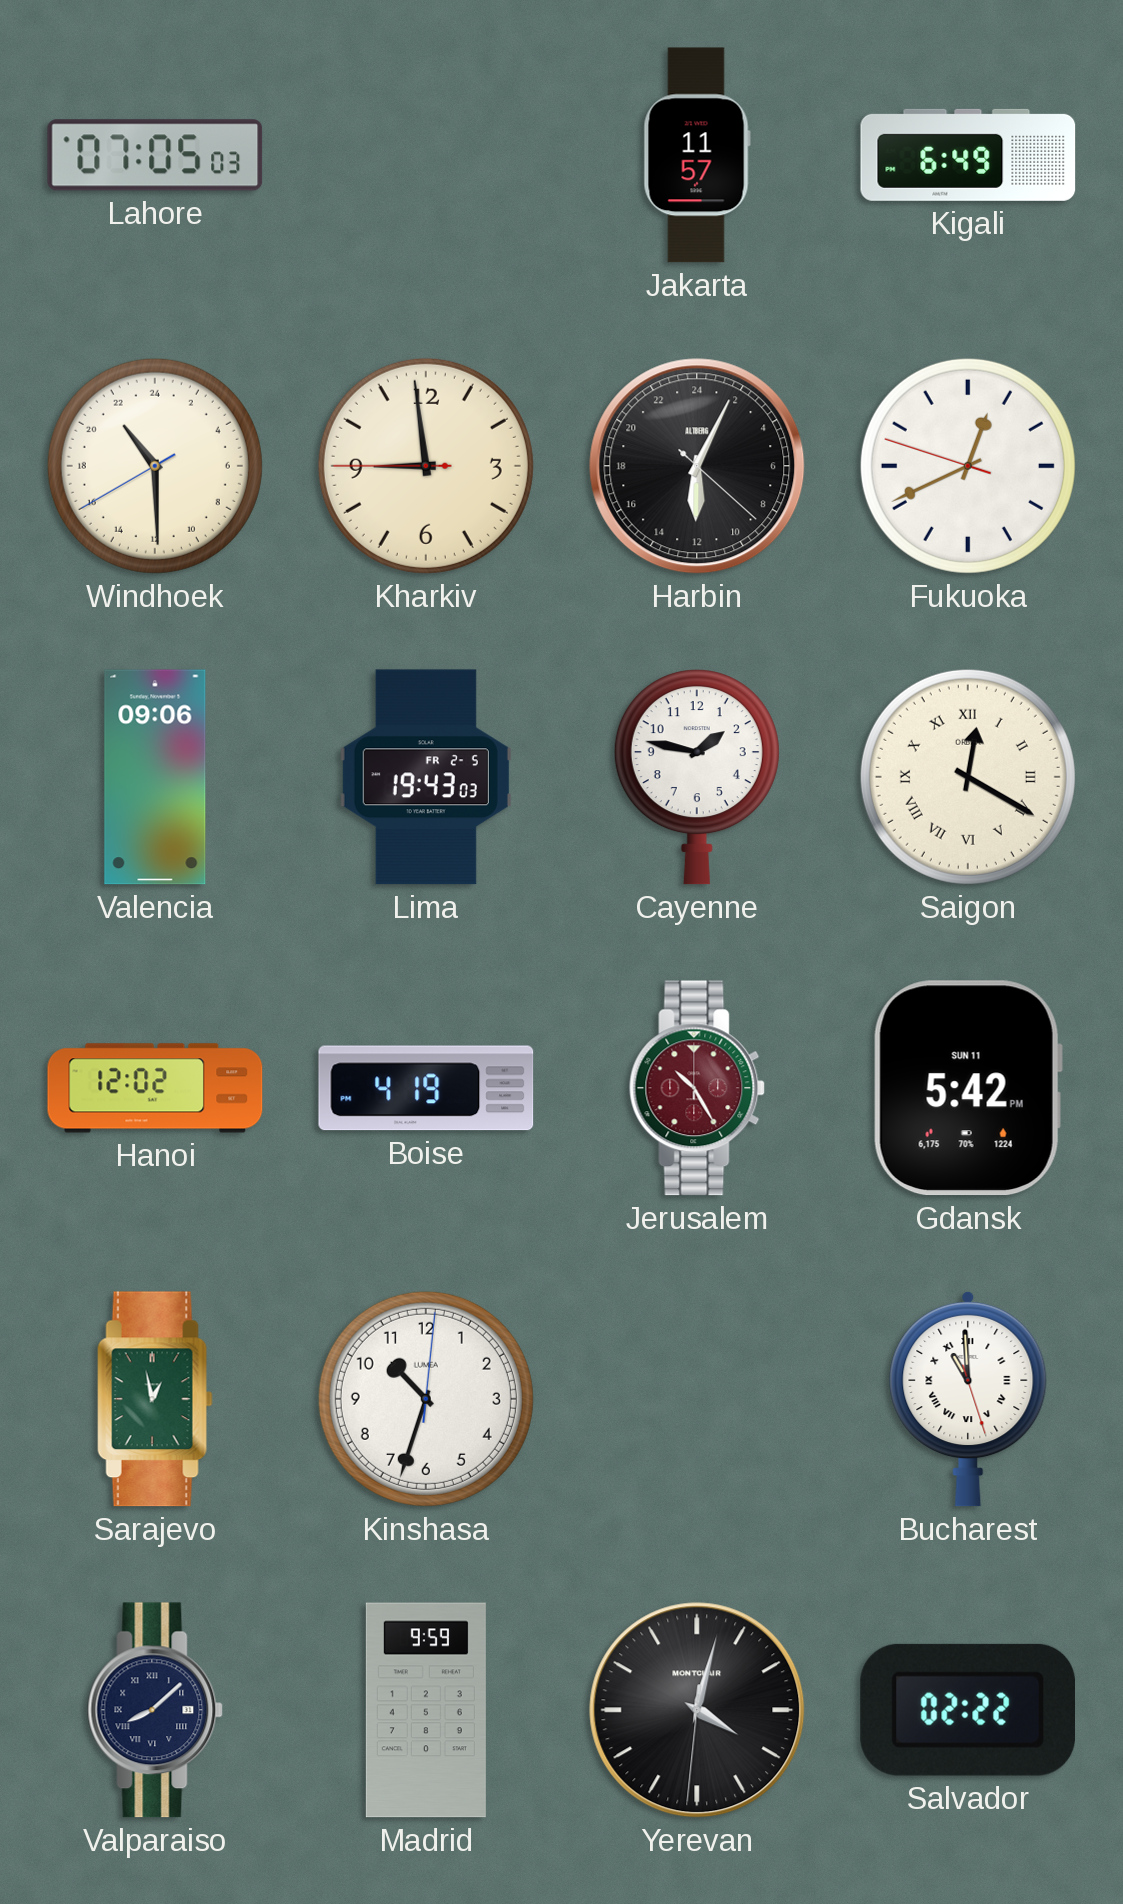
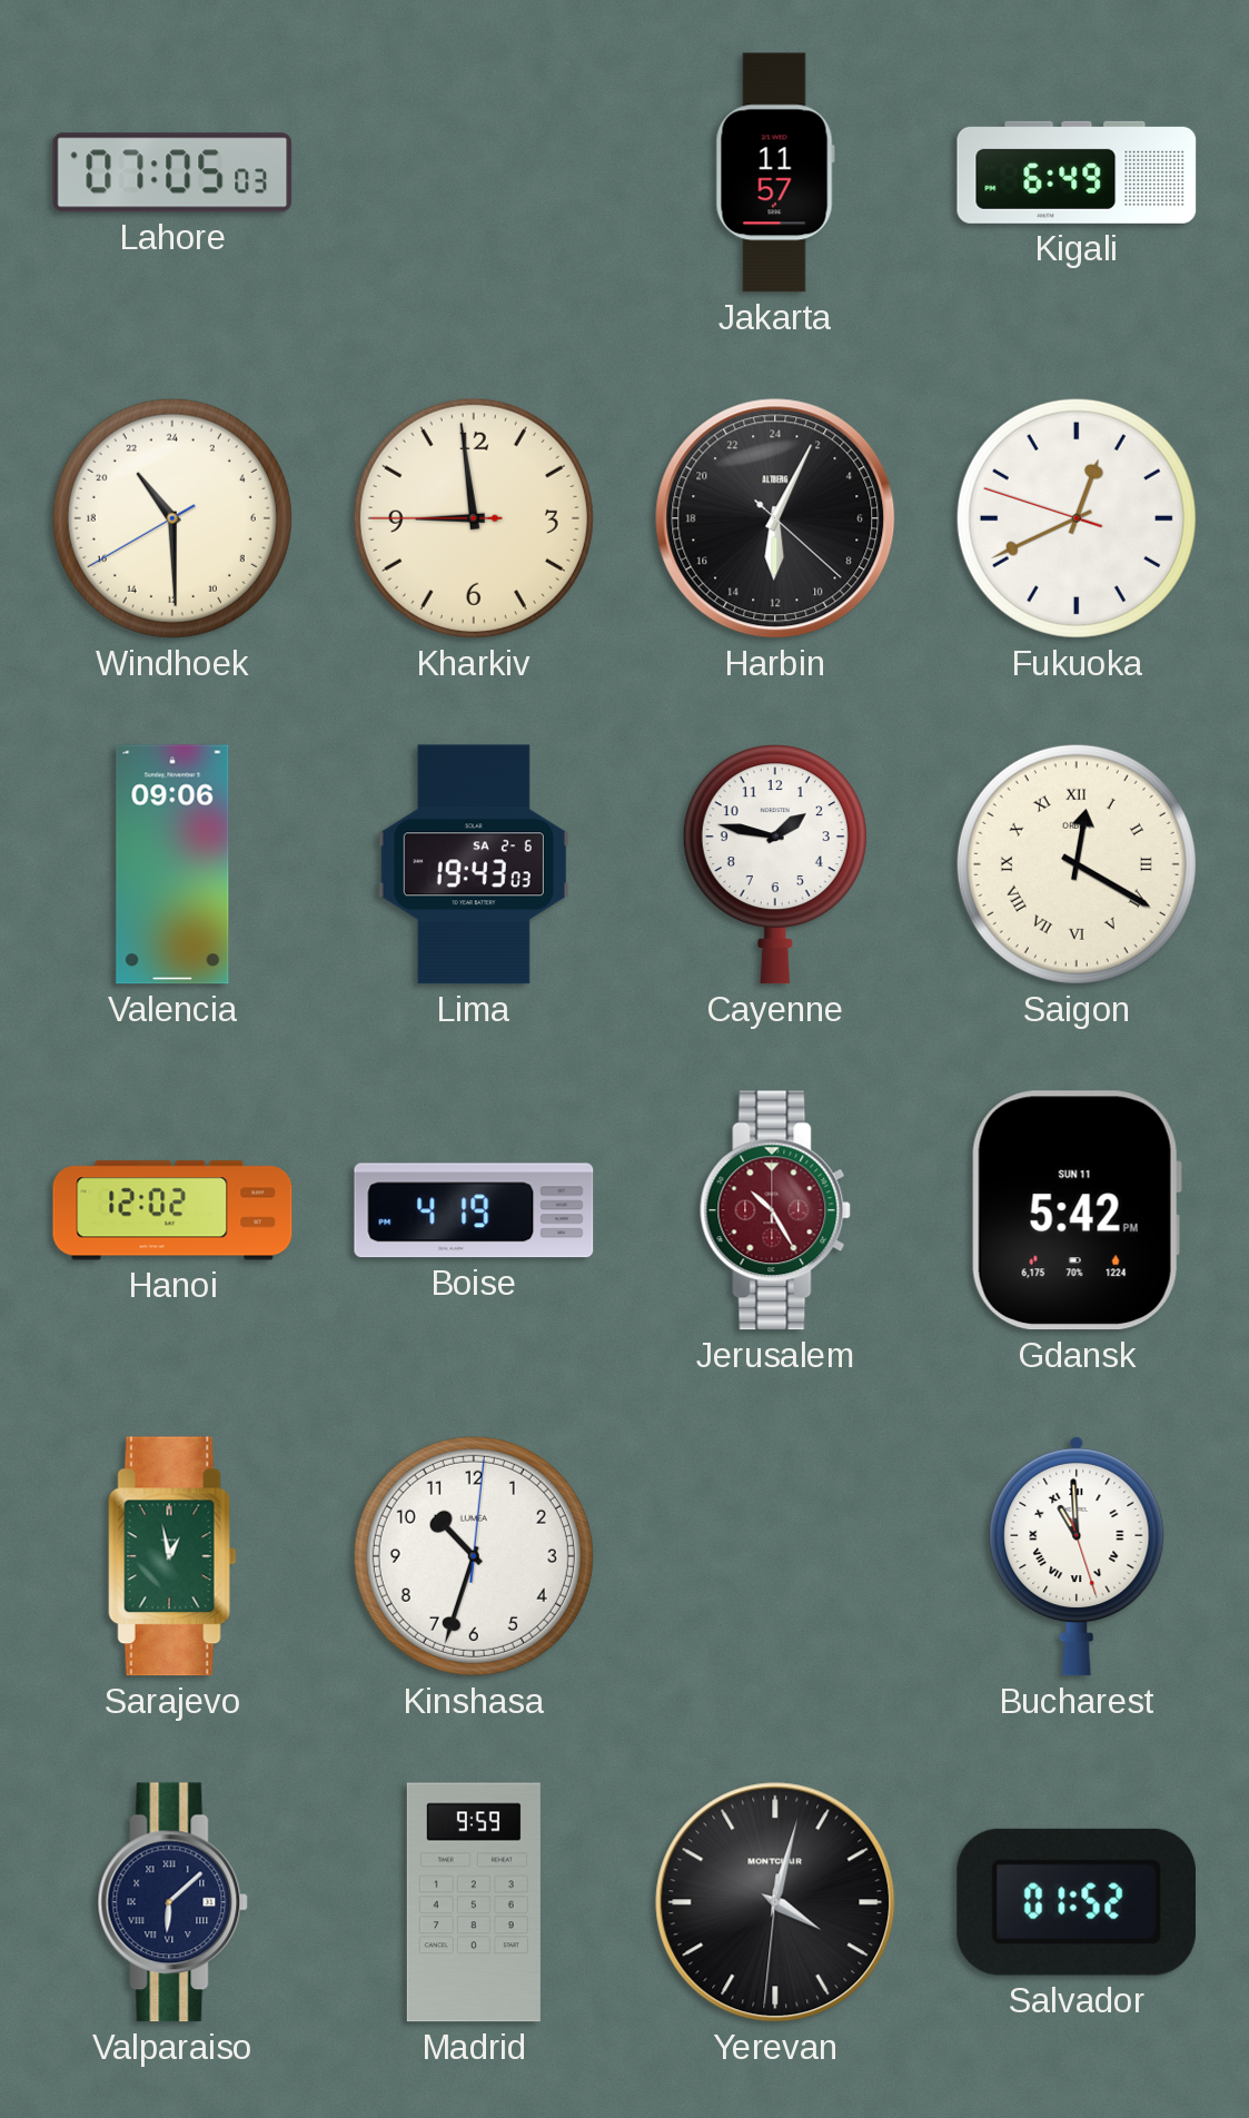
Lima date: FR 2-5 -> SA 2-6
Valparaiso: 8:08 -> 6:08
Salvador: 02:22 -> 01:52
